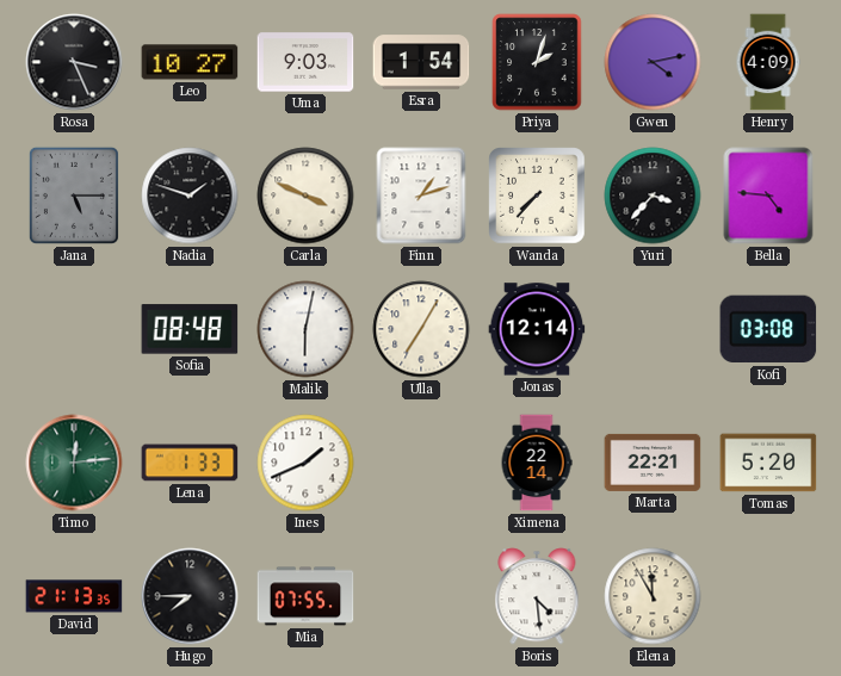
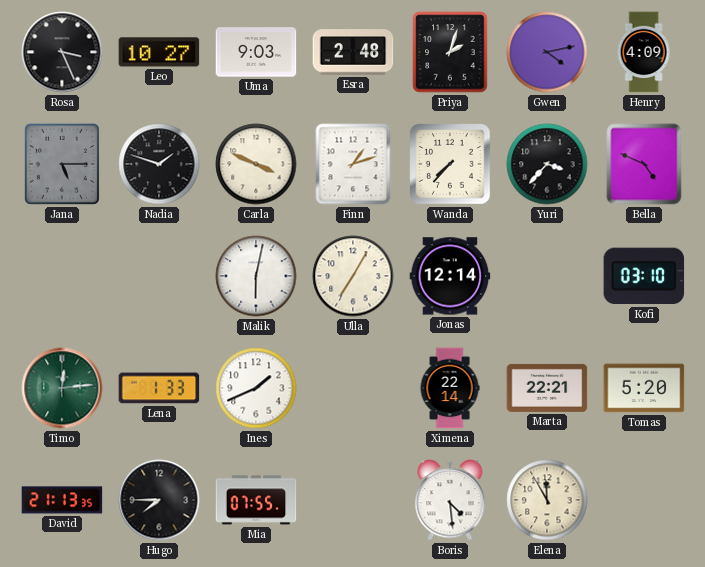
Esra: 1:54 -> 2:48
Bella: 4:46 -> 4:49
Sofia: 08:48 -> none
Kofi: 03:08 -> 03:10
